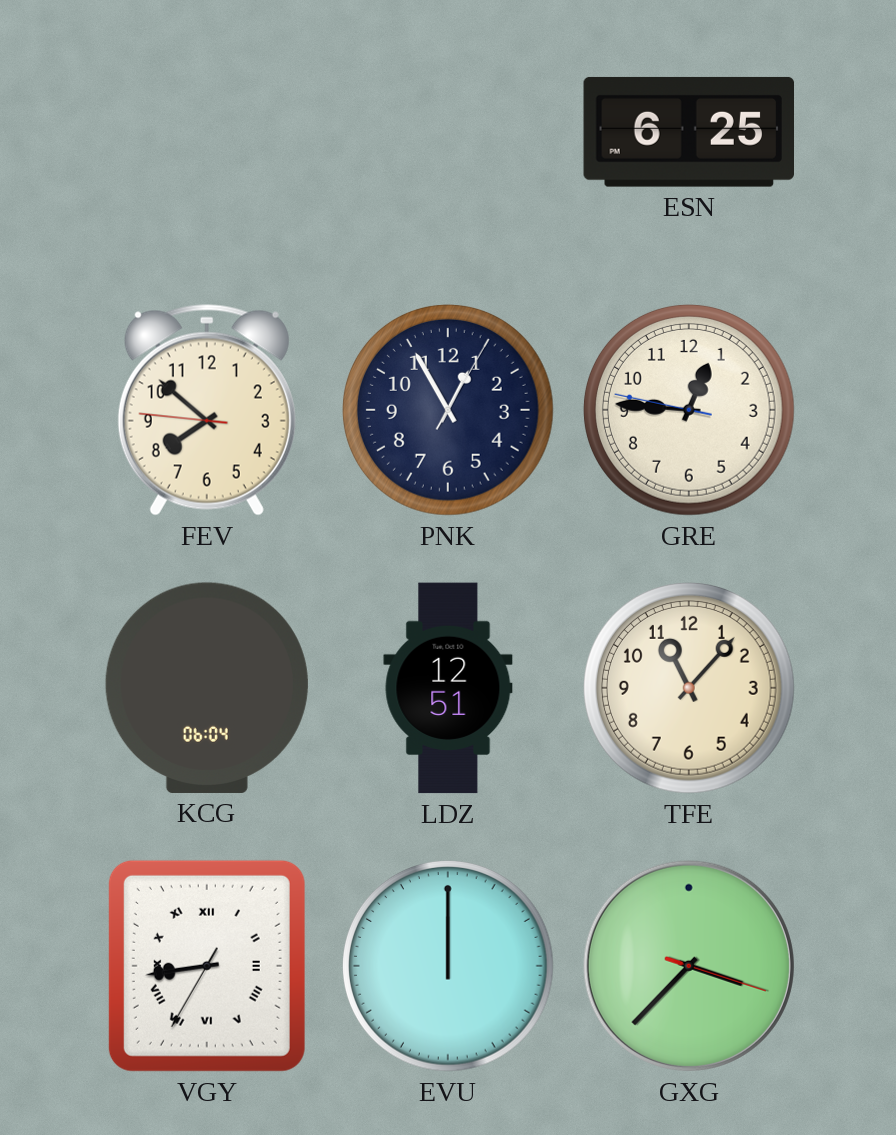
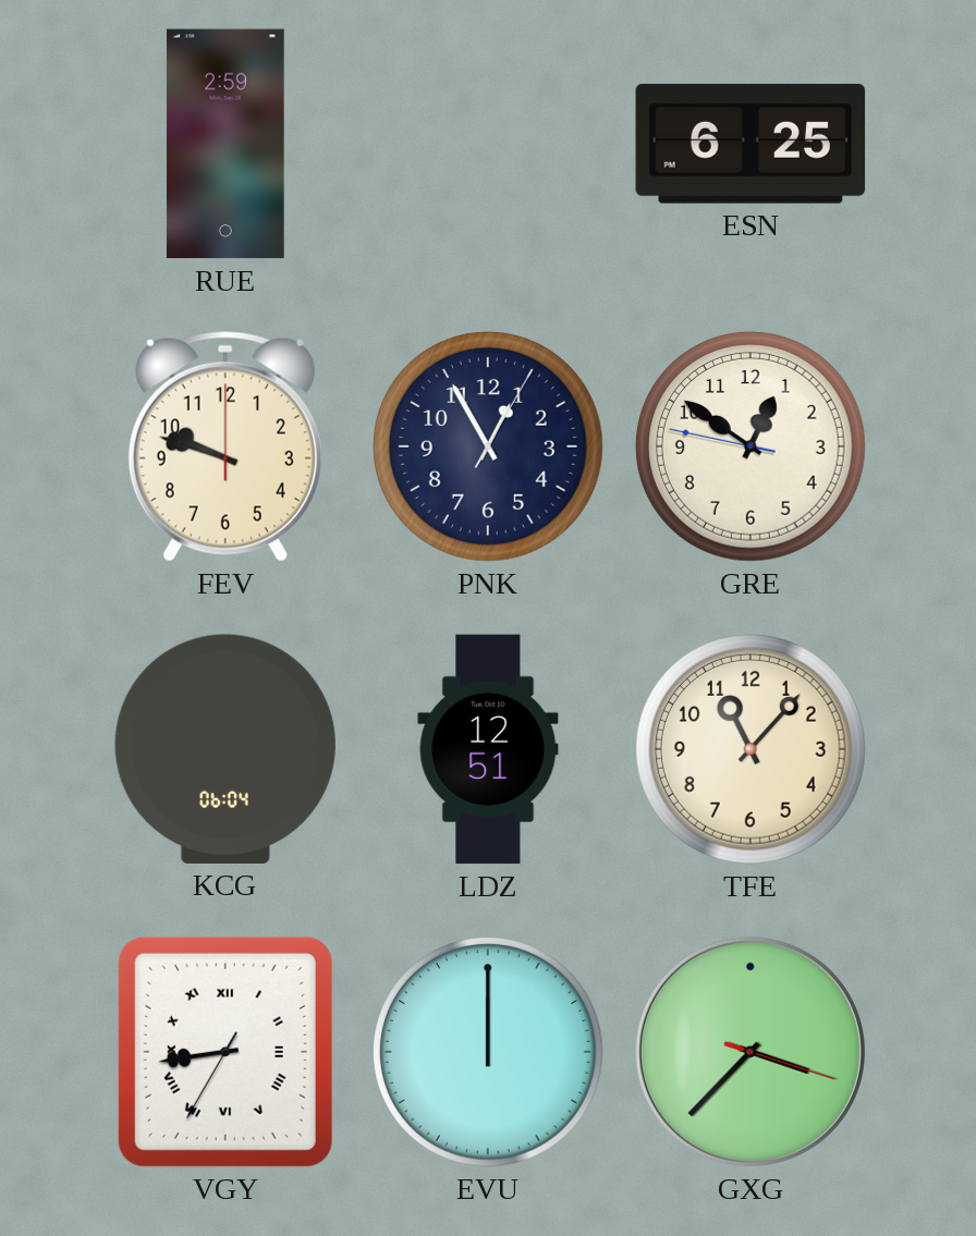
RUE: none -> 2:59
FEV: 7:51 -> 9:48
GRE: 12:45 -> 12:50
